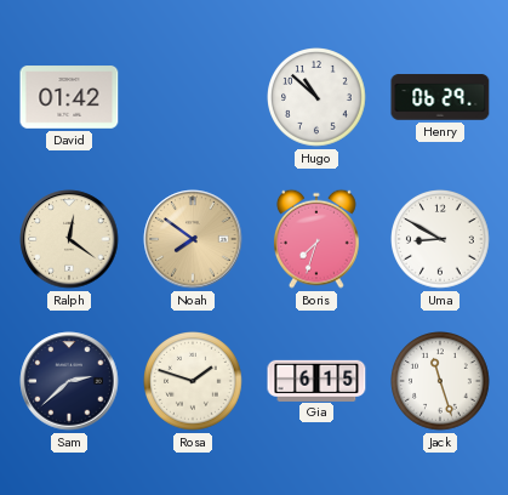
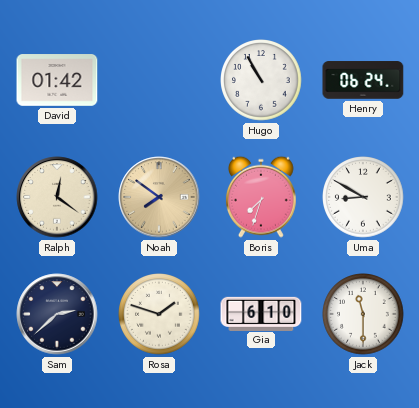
Hugo: 10:52 -> 10:55
Henry: 06:29 -> 06:24
Gia: 6:15 -> 6:10
Jack: 11:27 -> 11:30
